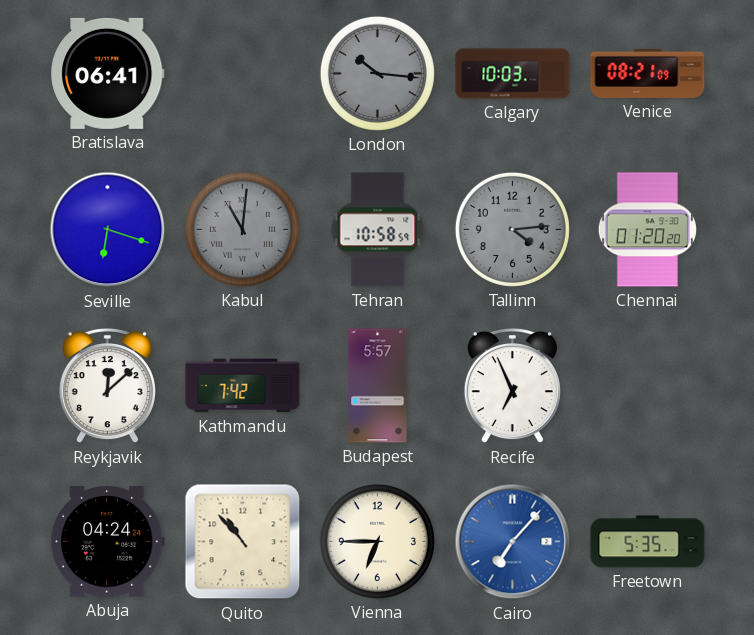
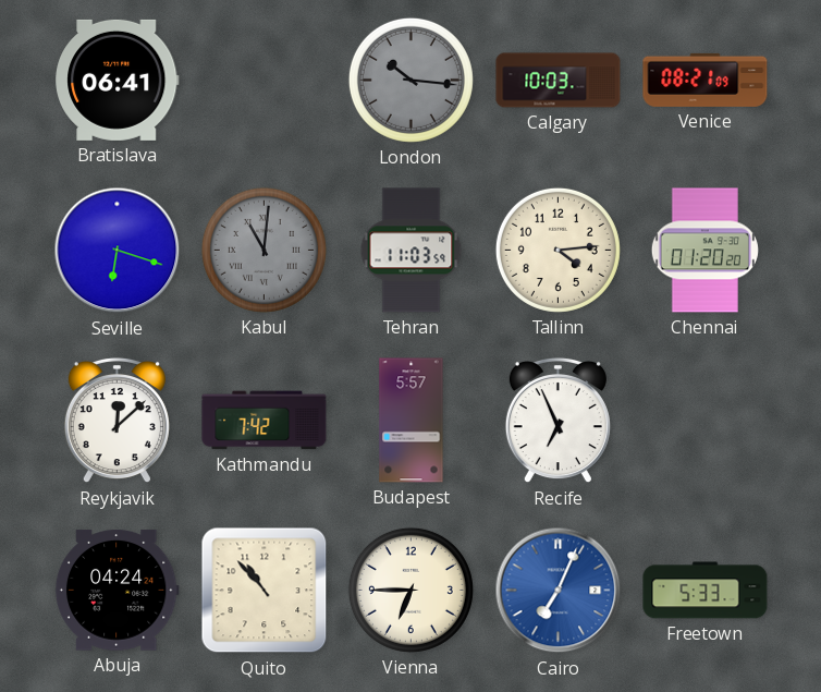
Tehran: 10:58 -> 11:03
Tallinn dial: grey -> cream
Cairo: 7:07 -> 7:04
Freetown: 5:35 -> 5:33
